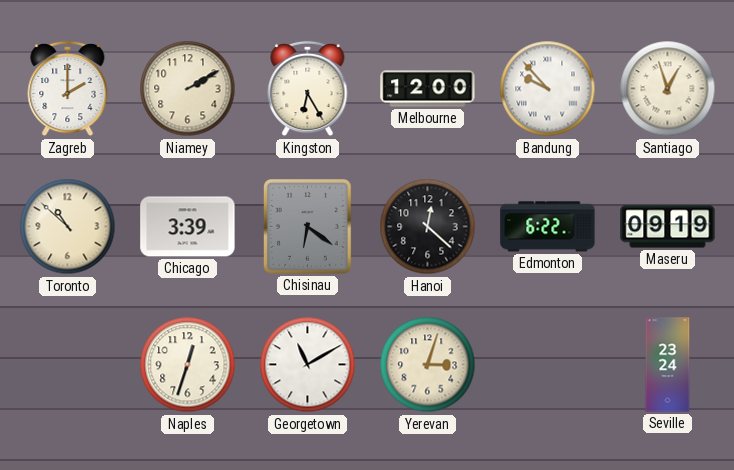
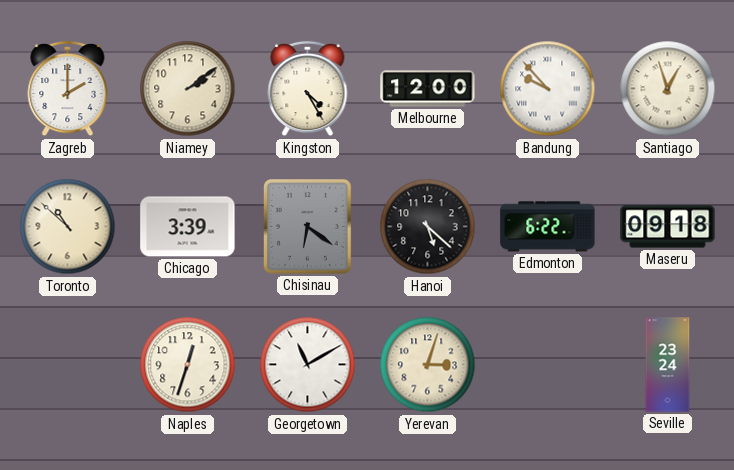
Niamey: 2:10 -> 2:09
Kingston: 6:25 -> 4:25
Hanoi: 12:22 -> 5:22
Maseru: 09:19 -> 09:18
